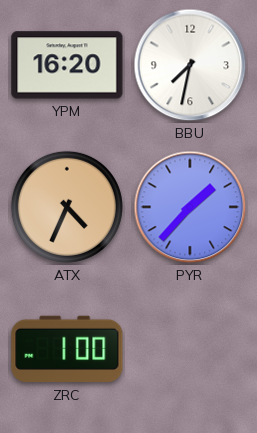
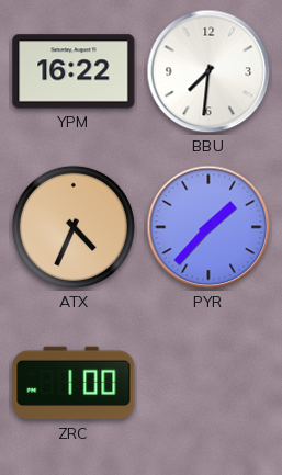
YPM: 16:20 -> 16:22
BBU: 7:32 -> 7:31
